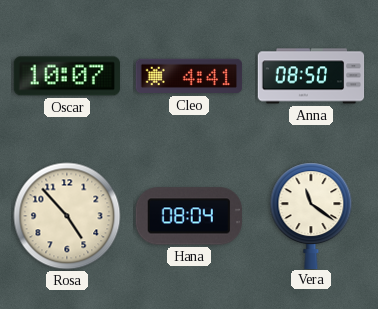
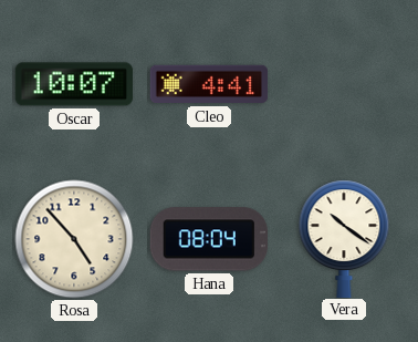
Anna: 08:50 -> none
Vera: 11:21 -> 10:21
